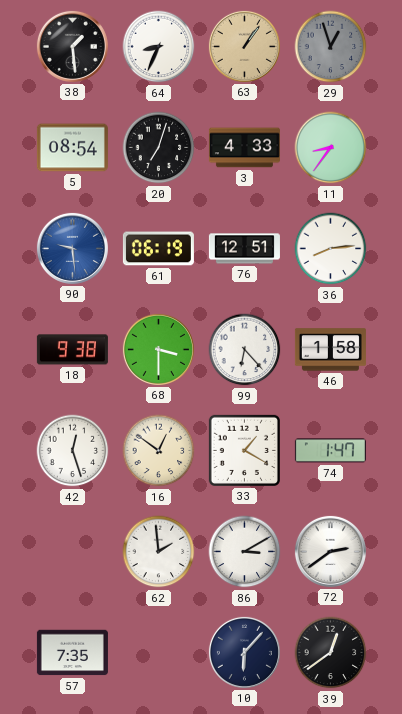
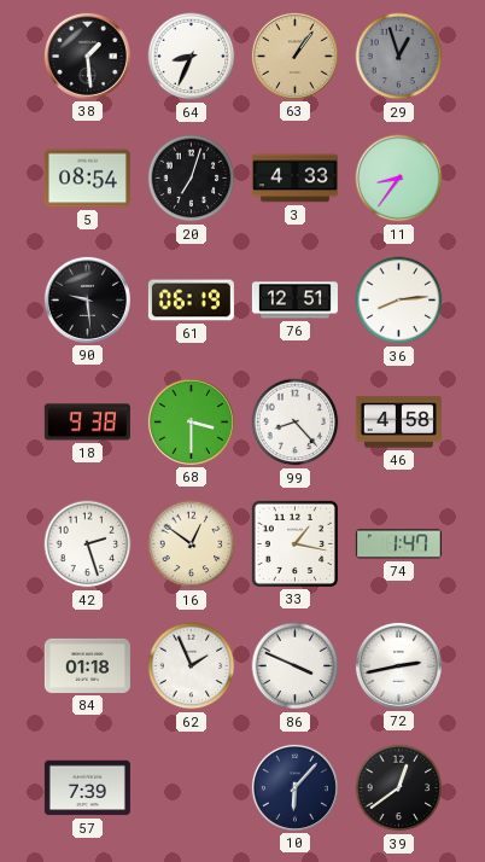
90 dial: blue -> black
99: 6:23 -> 8:23
46: 1:58 -> 4:58
42: 12:27 -> 2:27
33: 1:20 -> 1:17
84: none -> 01:18
62: 1:59 -> 1:56
86: 3:10 -> 3:49
72: 2:39 -> 2:43
57: 7:35 -> 7:39
